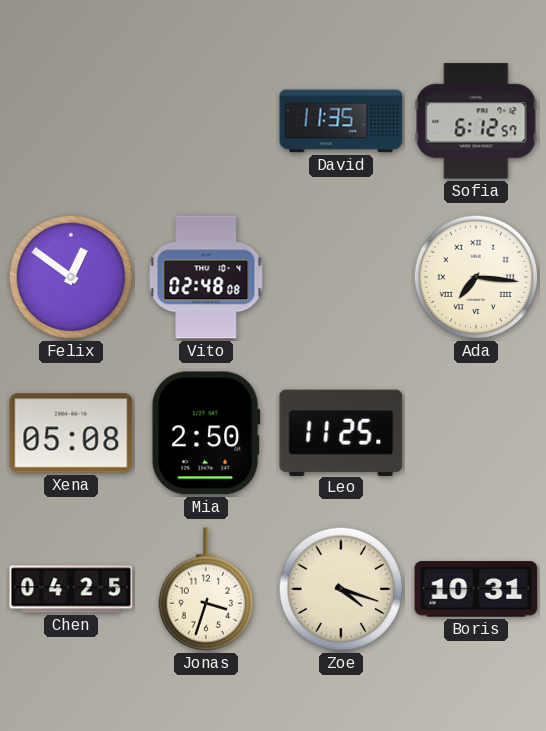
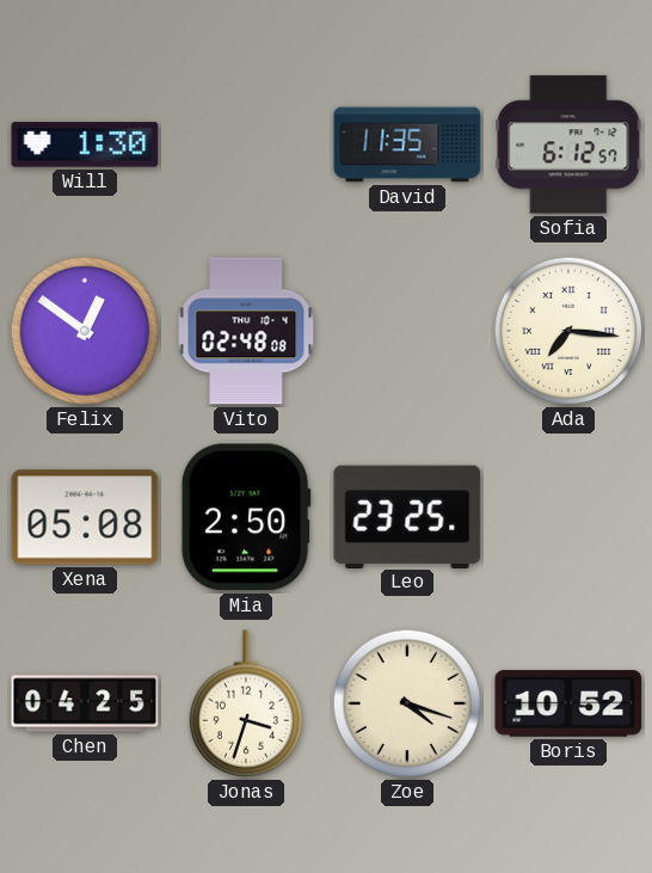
Will: none -> 1:30
Leo: 11:25 -> 23:25
Boris: 10:31 -> 10:52
